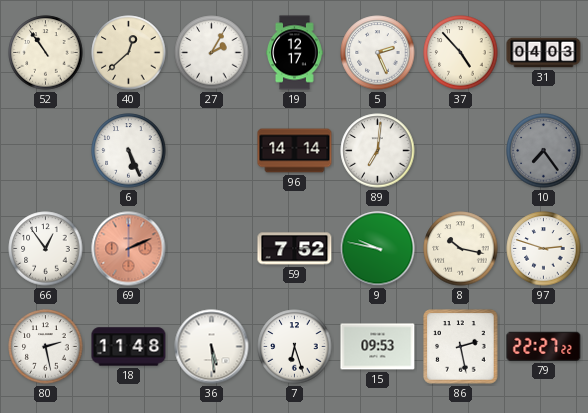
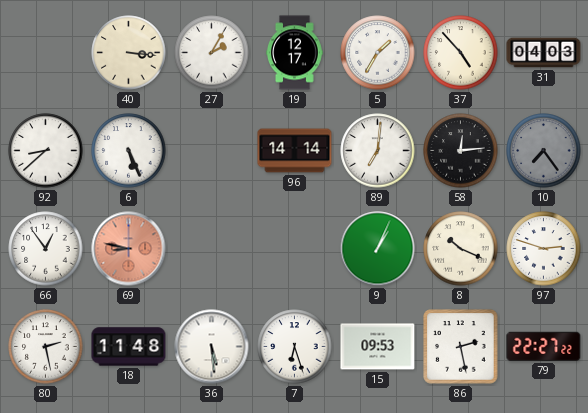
52: 10:54 -> none
40: 12:38 -> 3:16
5: 2:26 -> 1:35
92: none -> 8:38
58: none -> 12:14
69: 2:11 -> 8:47
59: 7:52 -> none
9: 9:47 -> 1:04
8: 10:17 -> 10:19
